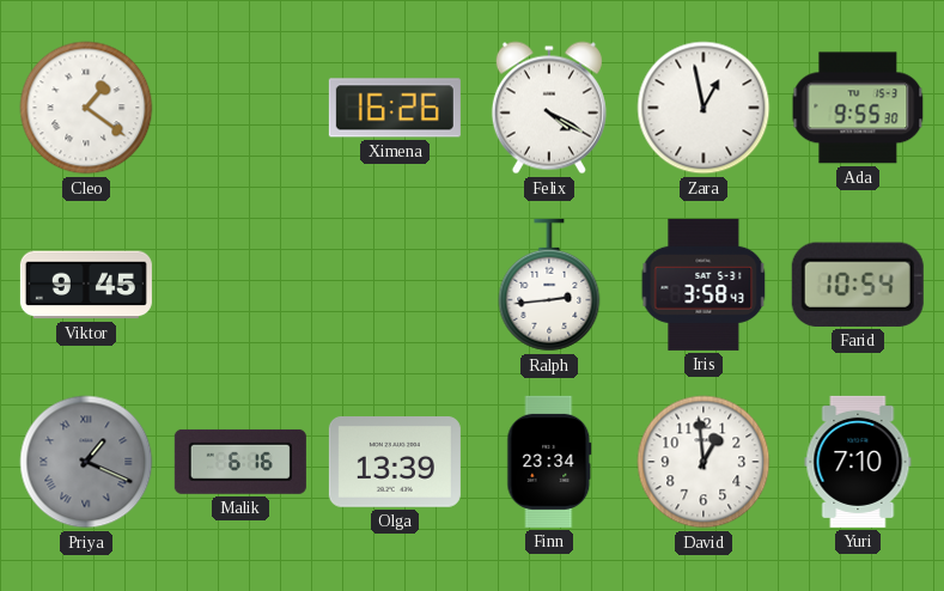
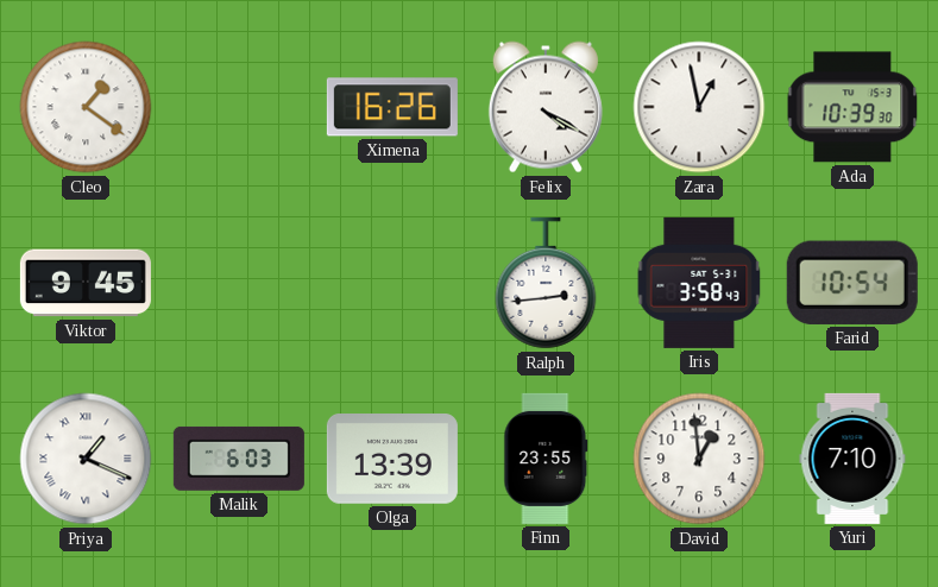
Ada: 9:55 -> 10:39
Priya dial: grey -> white
Malik: 6:16 -> 6:03
Finn: 23:34 -> 23:55
